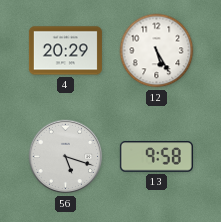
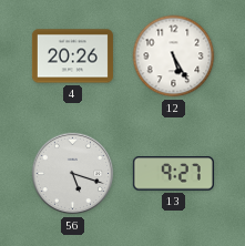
4: 20:29 -> 20:26
13: 9:58 -> 9:27
